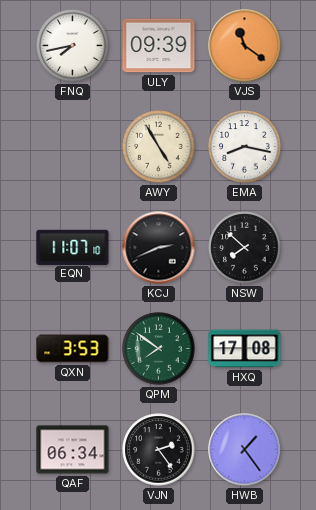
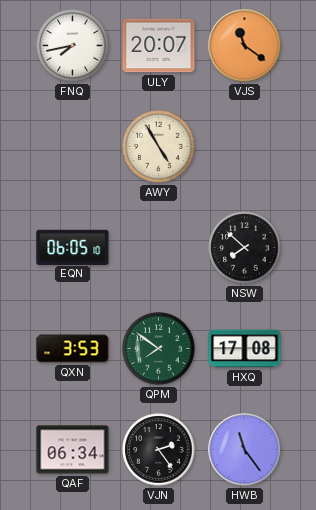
ULY: 09:39 -> 20:07
EMA: 8:17 -> none
EQN: 11:07 -> 06:05
KCJ: 2:41 -> none
HWB: 1:24 -> 11:24
